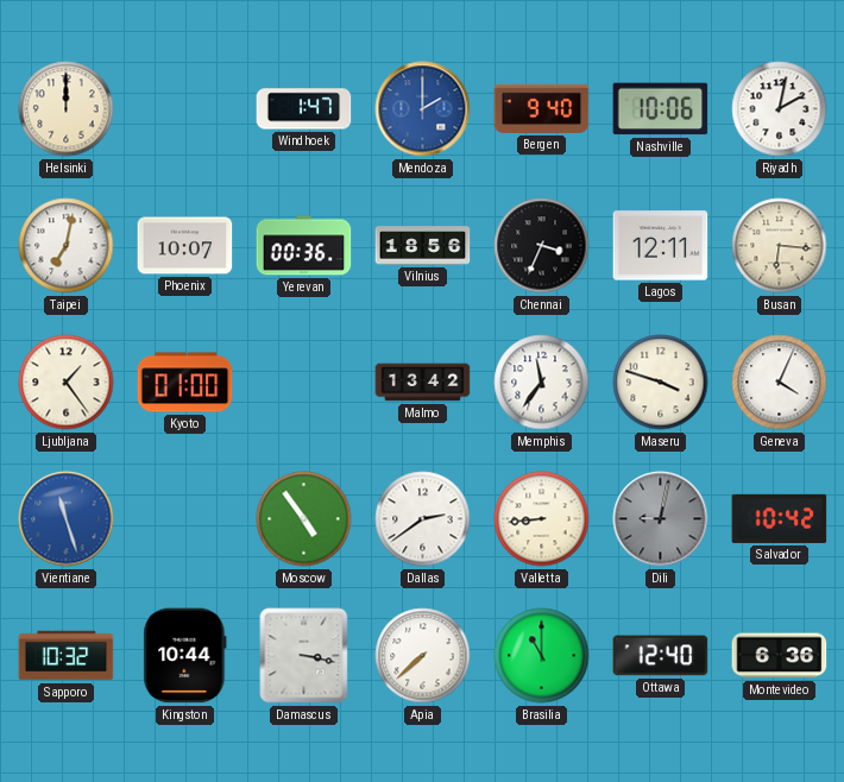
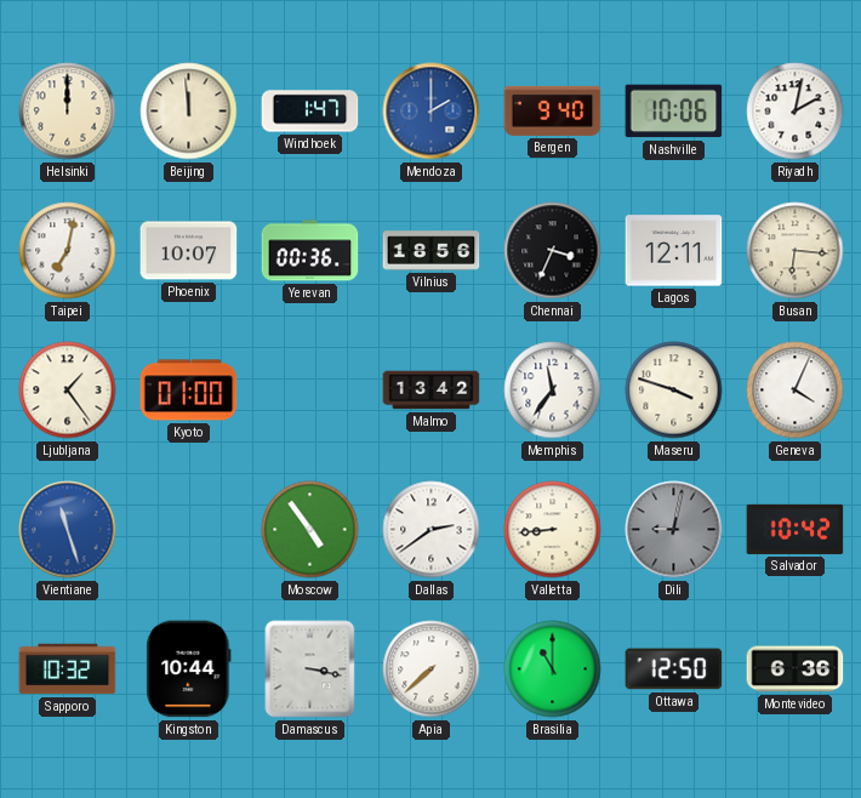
Beijing: none -> 11:59
Ottawa: 12:40 -> 12:50
